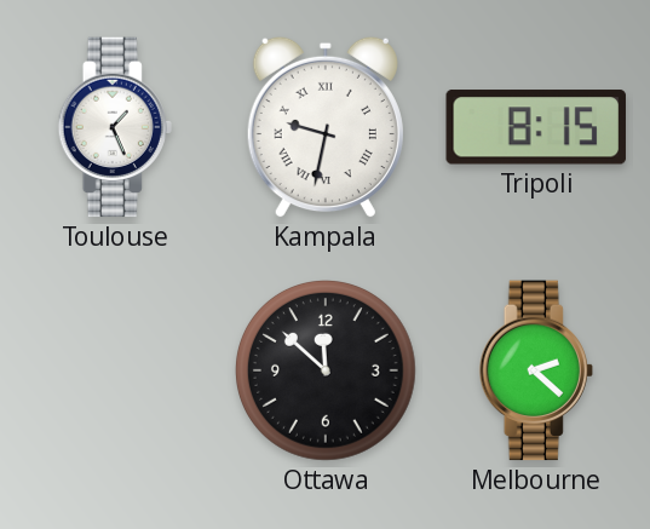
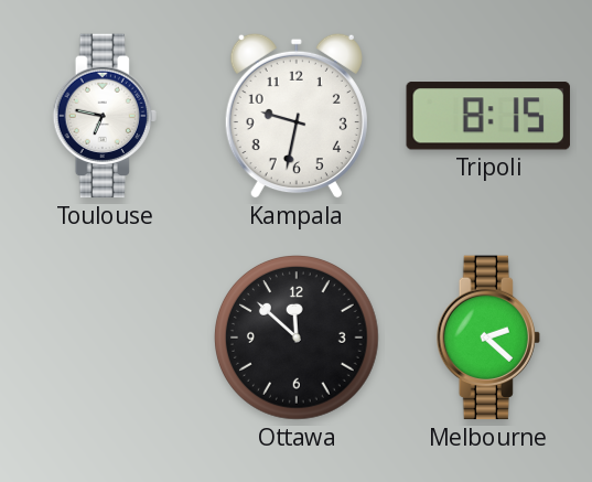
Toulouse: 1:26 -> 6:47
Kampala numerals: Roman -> Arabic
